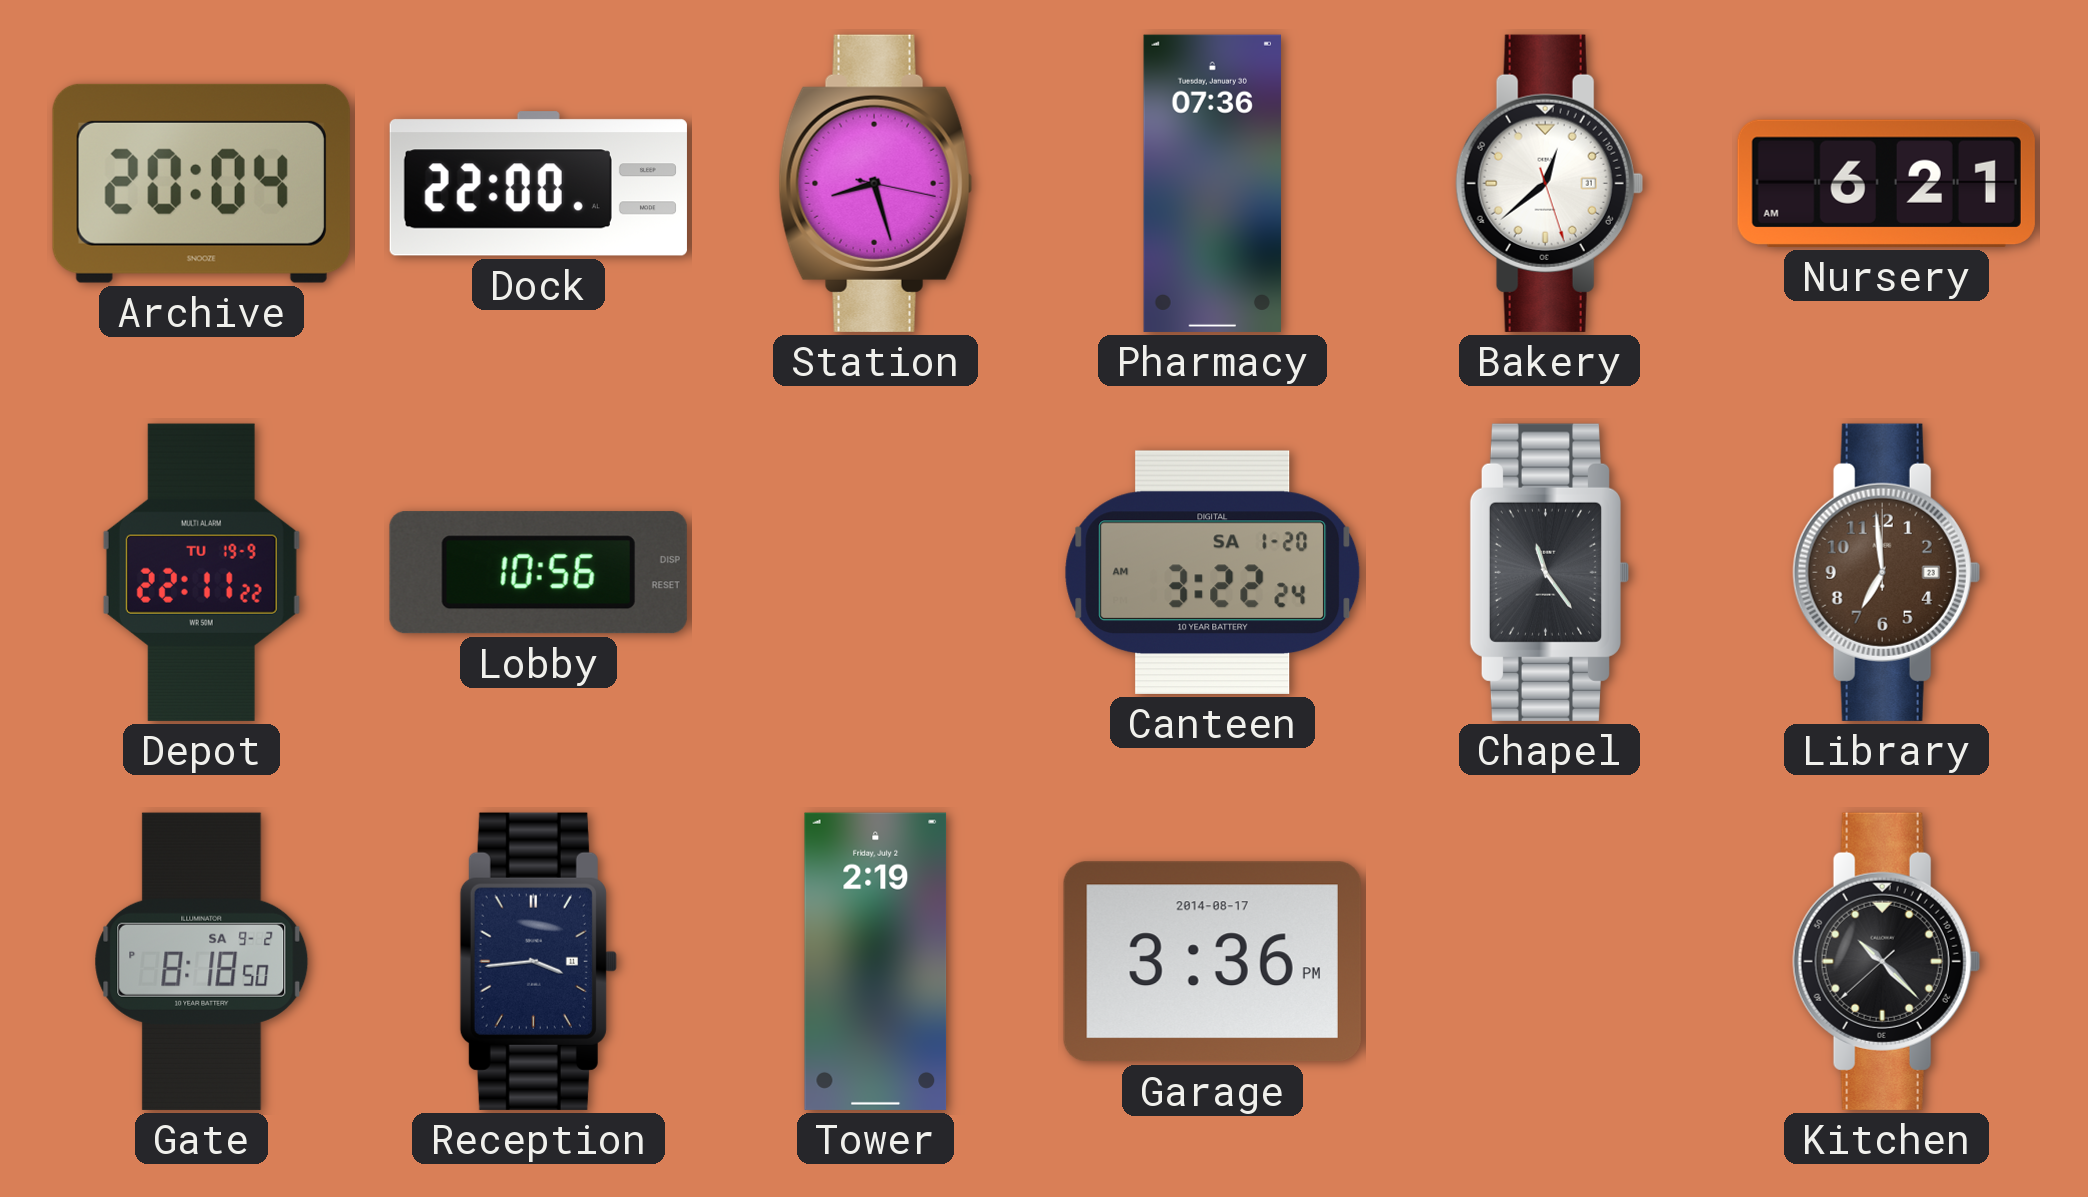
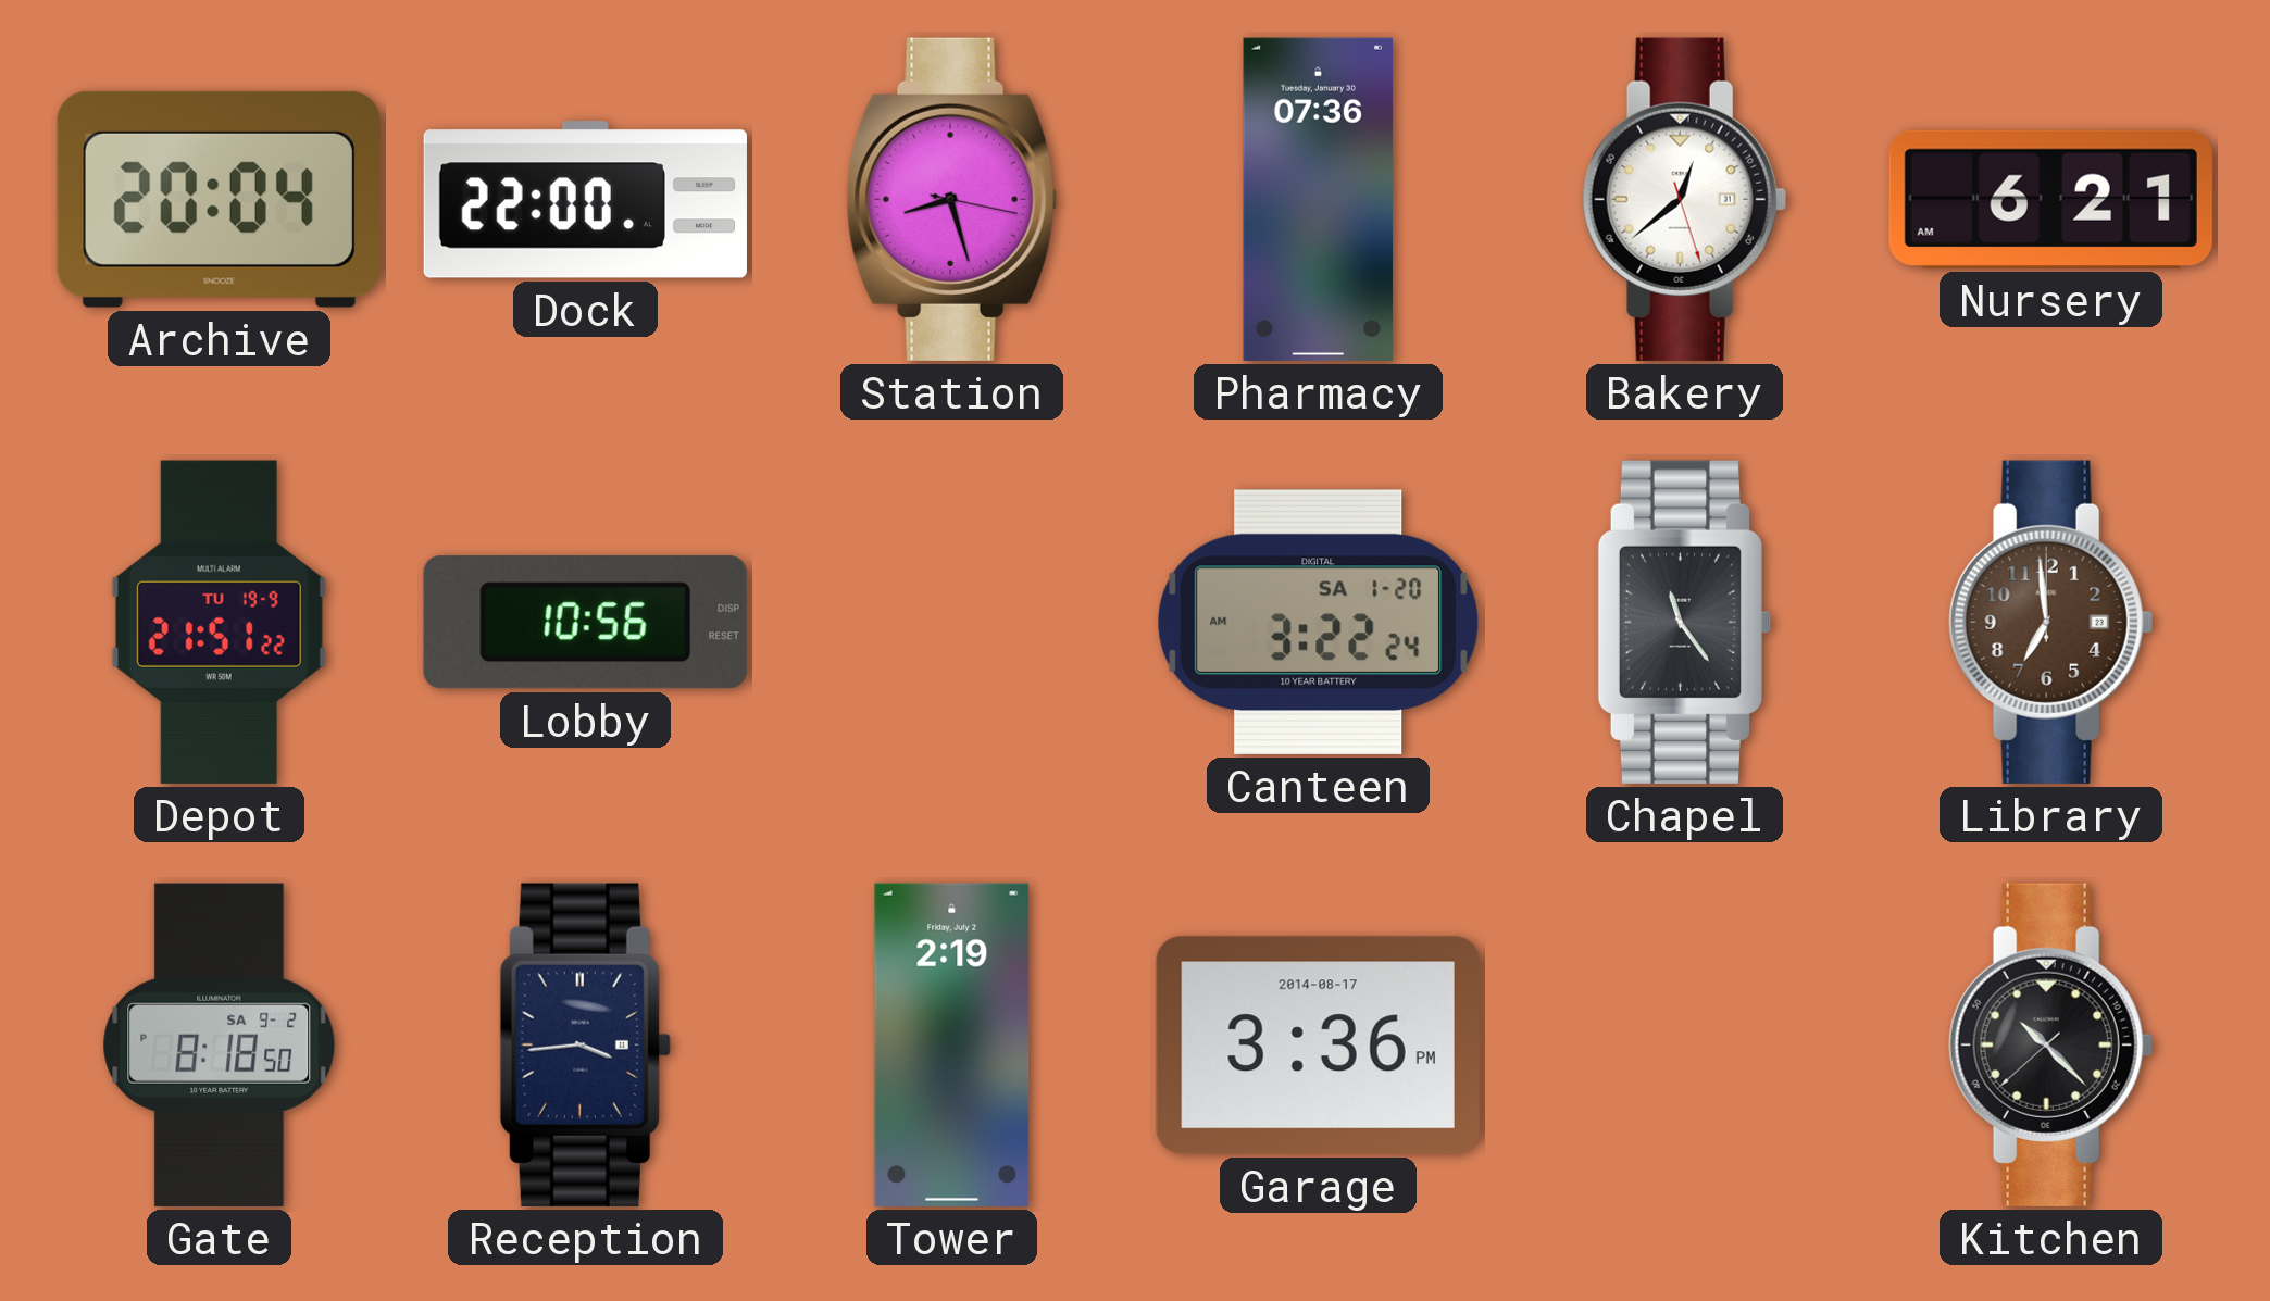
Depot: 22:11 -> 21:51
